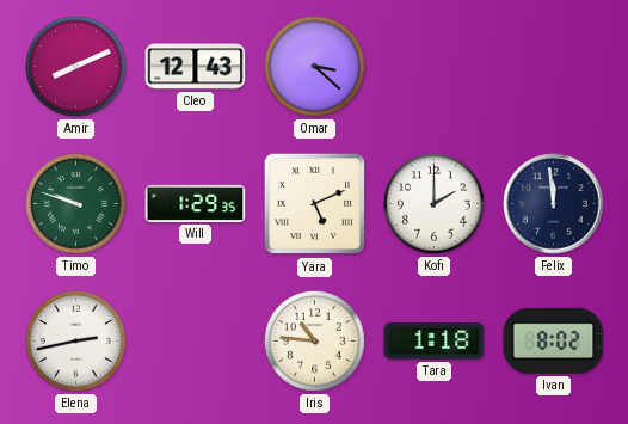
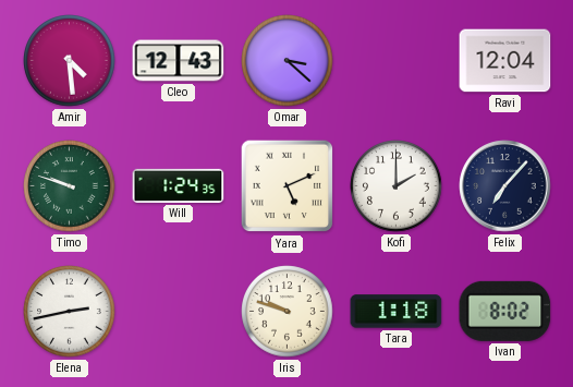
Amir: 8:11 -> 4:29
Ravi: none -> 12:04
Will: 1:29 -> 1:24
Felix: 11:59 -> 7:07
Iris: 10:46 -> 9:48
